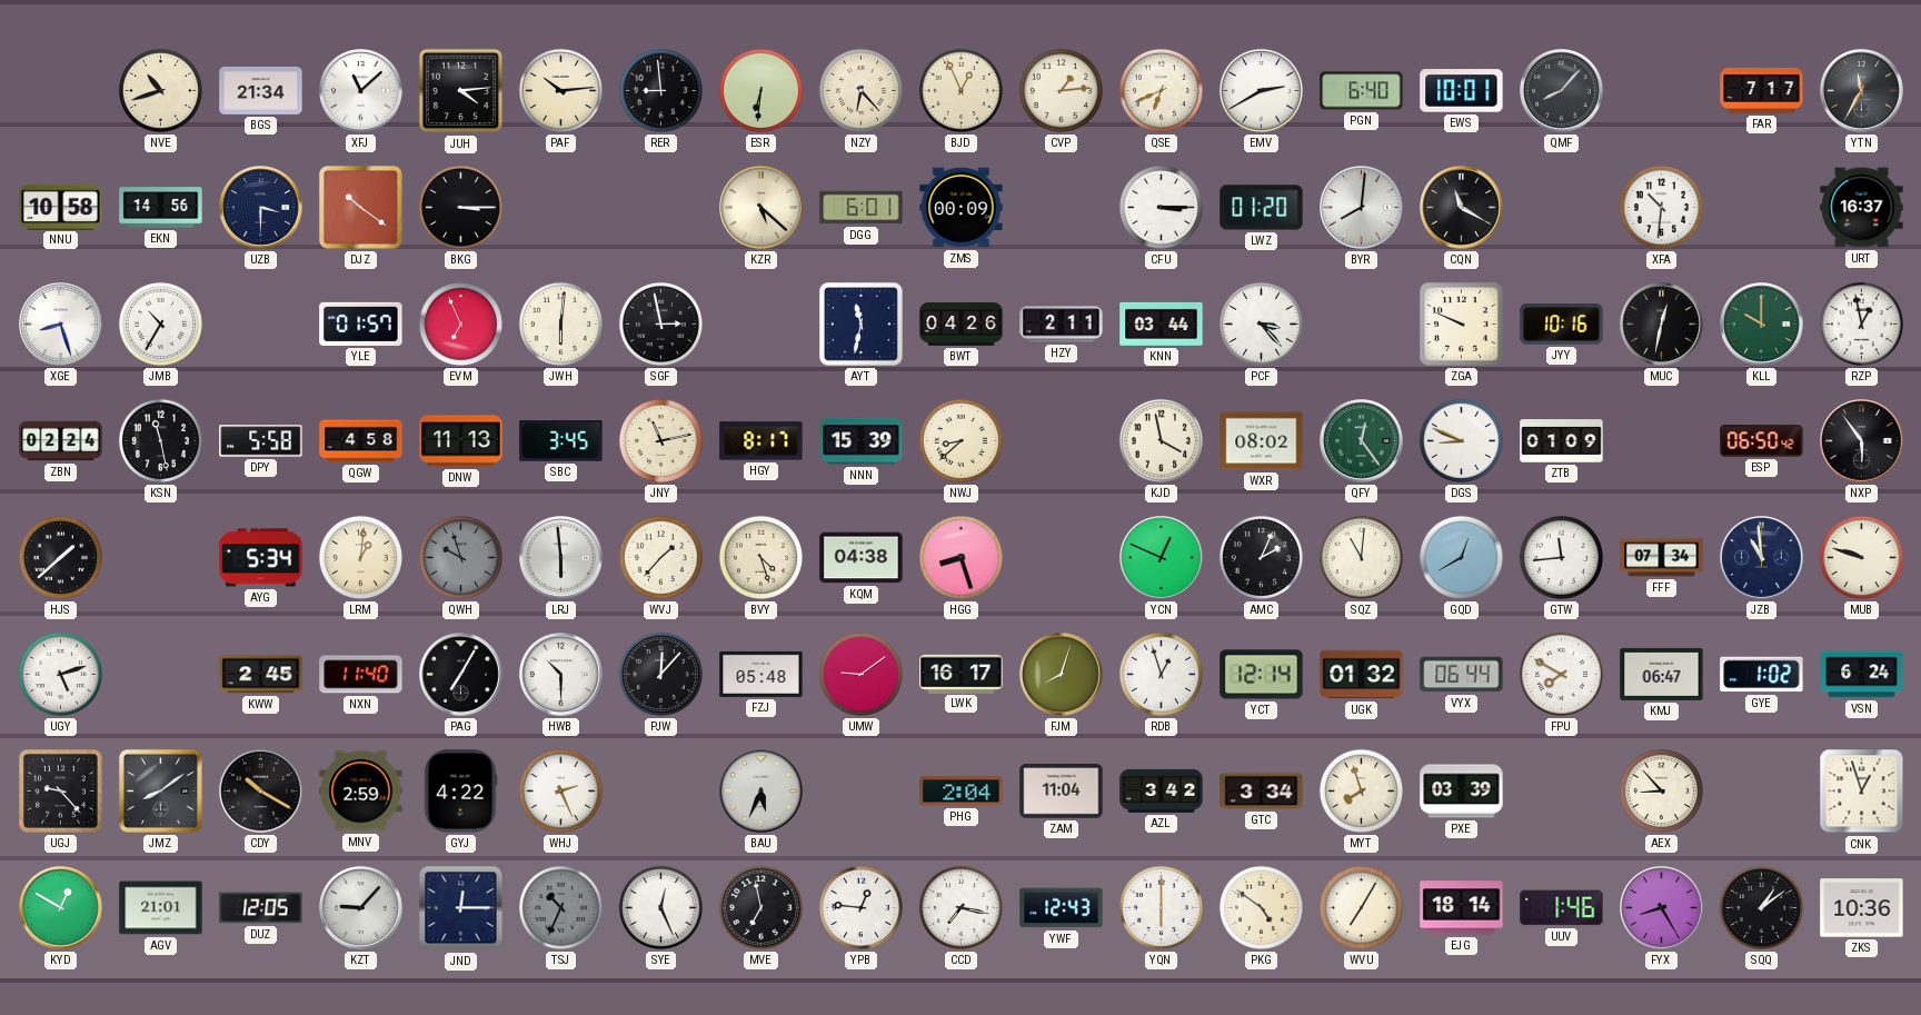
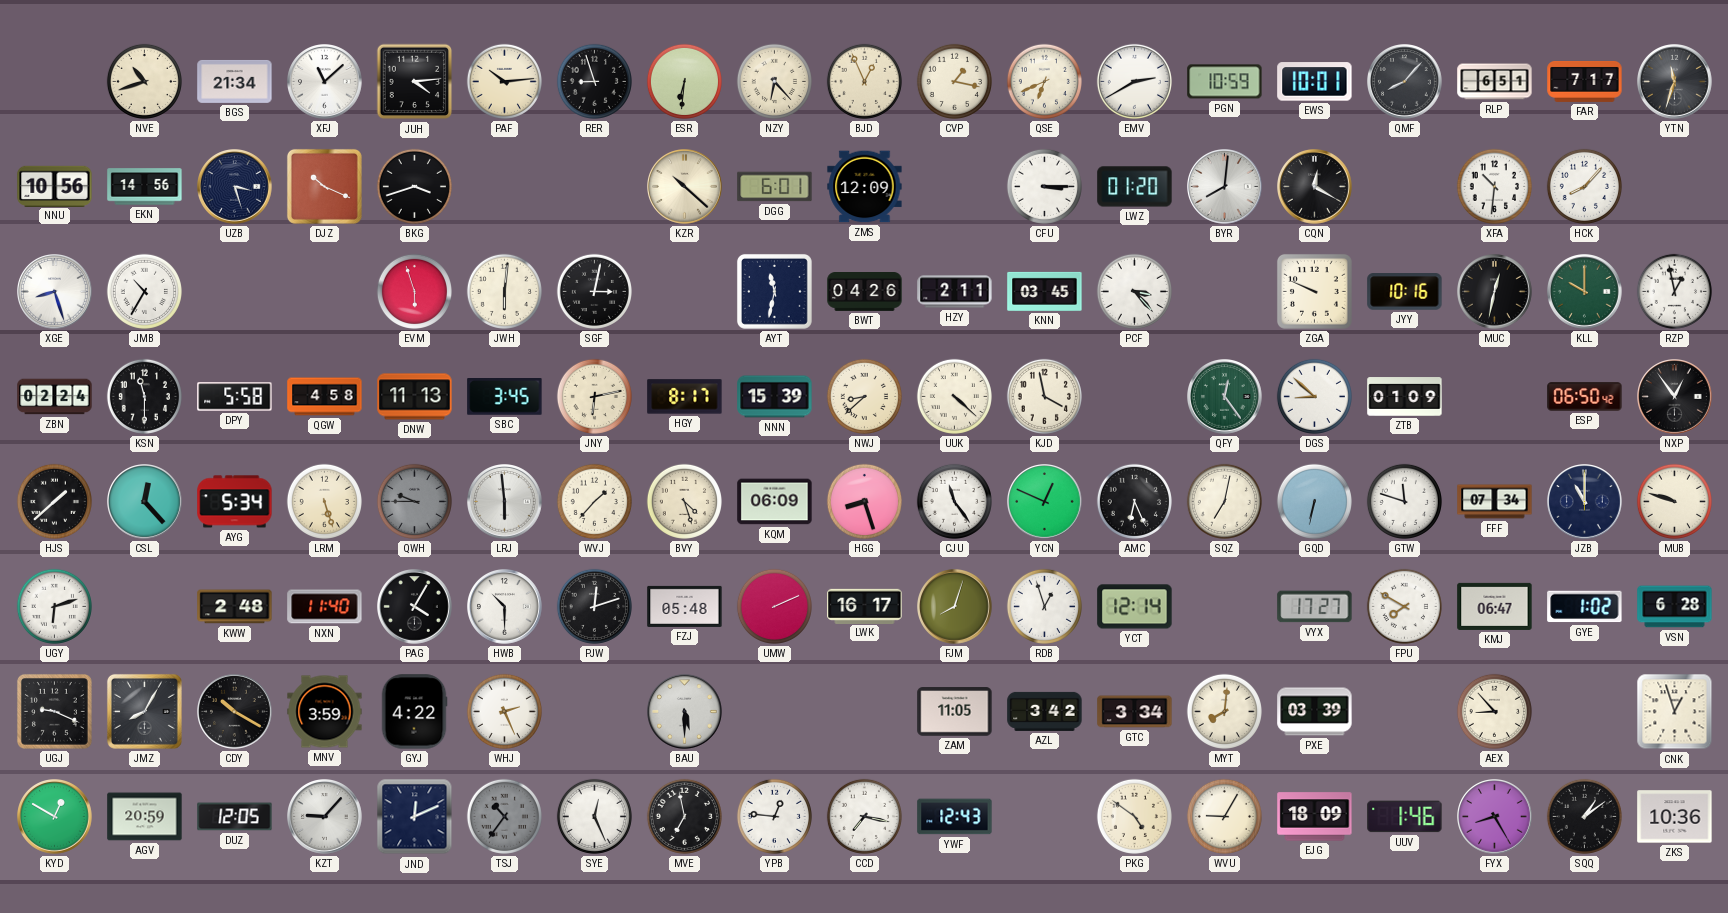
RER: 8:59 -> 8:57
CVP: 1:14 -> 1:17
PGN: 6:40 -> 10:59
RLP: none -> 6:51
YTN: 11:35 -> 11:33
NNU: 10:58 -> 10:56
UZB: 3:30 -> 3:27
DJZ: 10:21 -> 10:19
BKG: 3:15 -> 3:42
KZR: 5:22 -> 10:22
ZMS: 00:09 -> 12:09
CQN: 11:20 -> 12:20
HCK: none -> 8:07
URT: 16:37 -> none
YLE: 01:57 -> none
EVM: 6:56 -> 5:57
SGF: 2:58 -> 3:02
KNN: 03:44 -> 03:45
KSN: 11:28 -> 11:30
JNY: 11:13 -> 6:13
UUK: none -> 4:22
WXR: 08:02 -> none
DGS: 8:49 -> 8:52
NXP: 5:54 -> 12:54
CSL: none -> 12:23
LRM: 1:01 -> 5:27
QWH: 9:57 -> 9:45
KQM: 04:38 -> 06:09
CJU: none -> 11:24
AMC: 2:04 -> 6:26
SQZ: 11:01 -> 7:02
GQD: 12:40 -> 6:32
GTW: 11:44 -> 11:48
JZB: 10:59 -> 11:00
UGY: 5:12 -> 6:12
KWW: 2:45 -> 2:48
PAG: 7:05 -> 4:05
PJW: 12:07 -> 12:12
UMW: 9:09 -> 2:11
UGK: 01:32 -> none
VYX: 06:44 -> 17:27
VSN: 6:24 -> 6:28
UGJ: 9:23 -> 9:19
JMZ: 8:09 -> 8:05
MNV: 2:59 -> 3:59
BAU: 5:34 -> 5:30
PHG: 2:04 -> none
ZAM: 11:04 -> 11:05
MYT: 7:57 -> 8:01
AGV: 21:01 -> 20:59
JND: 12:15 -> 12:11
TSJ: 10:34 -> 10:36
YQN: 6:00 -> none
WVU: 7:05 -> 9:05
EJG: 18:14 -> 18:09
